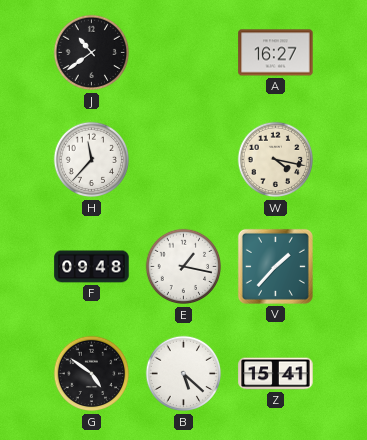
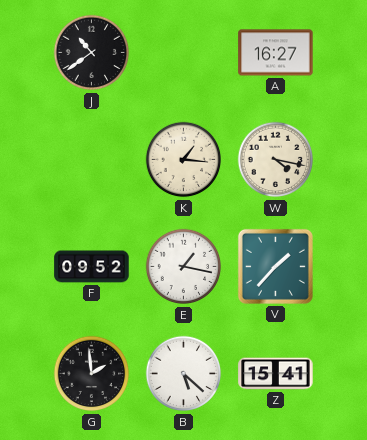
H: 11:37 -> none
K: none -> 1:16
F: 09:48 -> 09:52
G: 4:51 -> 1:59
